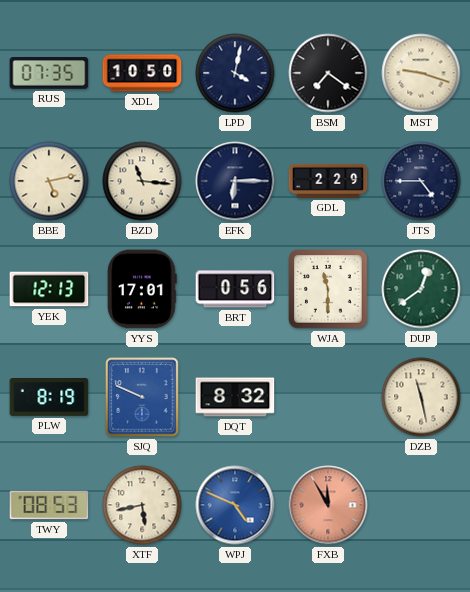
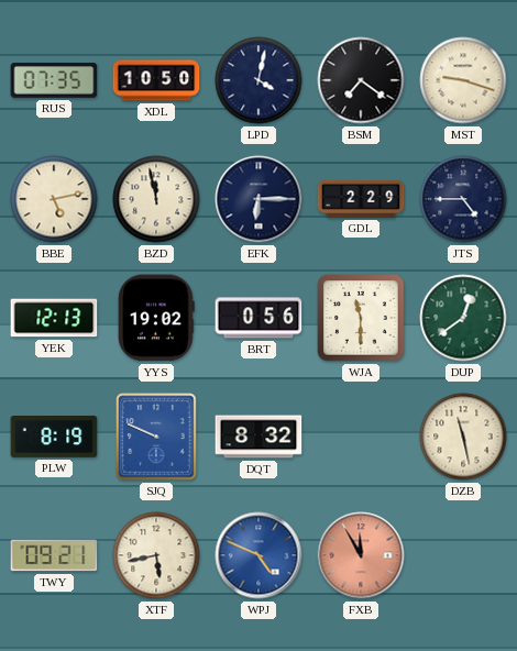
BZD: 11:16 -> 11:58
YYS: 17:01 -> 19:02
TWY: 08:53 -> 09:21
